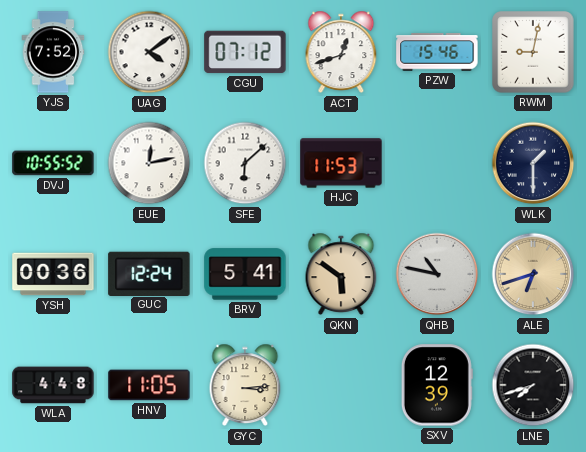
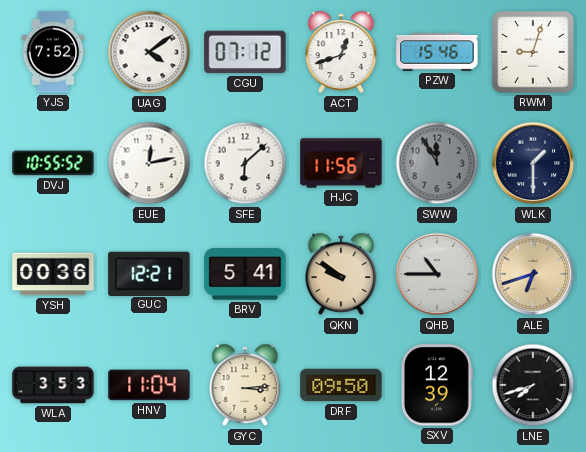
RWM: 9:02 -> 9:03
HJC: 11:53 -> 11:56
SWW: none -> 11:55
GUC: 12:24 -> 12:21
QKN: 5:51 -> 9:51
QHB: 10:47 -> 10:45
WLA: 4:48 -> 3:53
HNV: 11:05 -> 11:04
DRF: none -> 09:50
